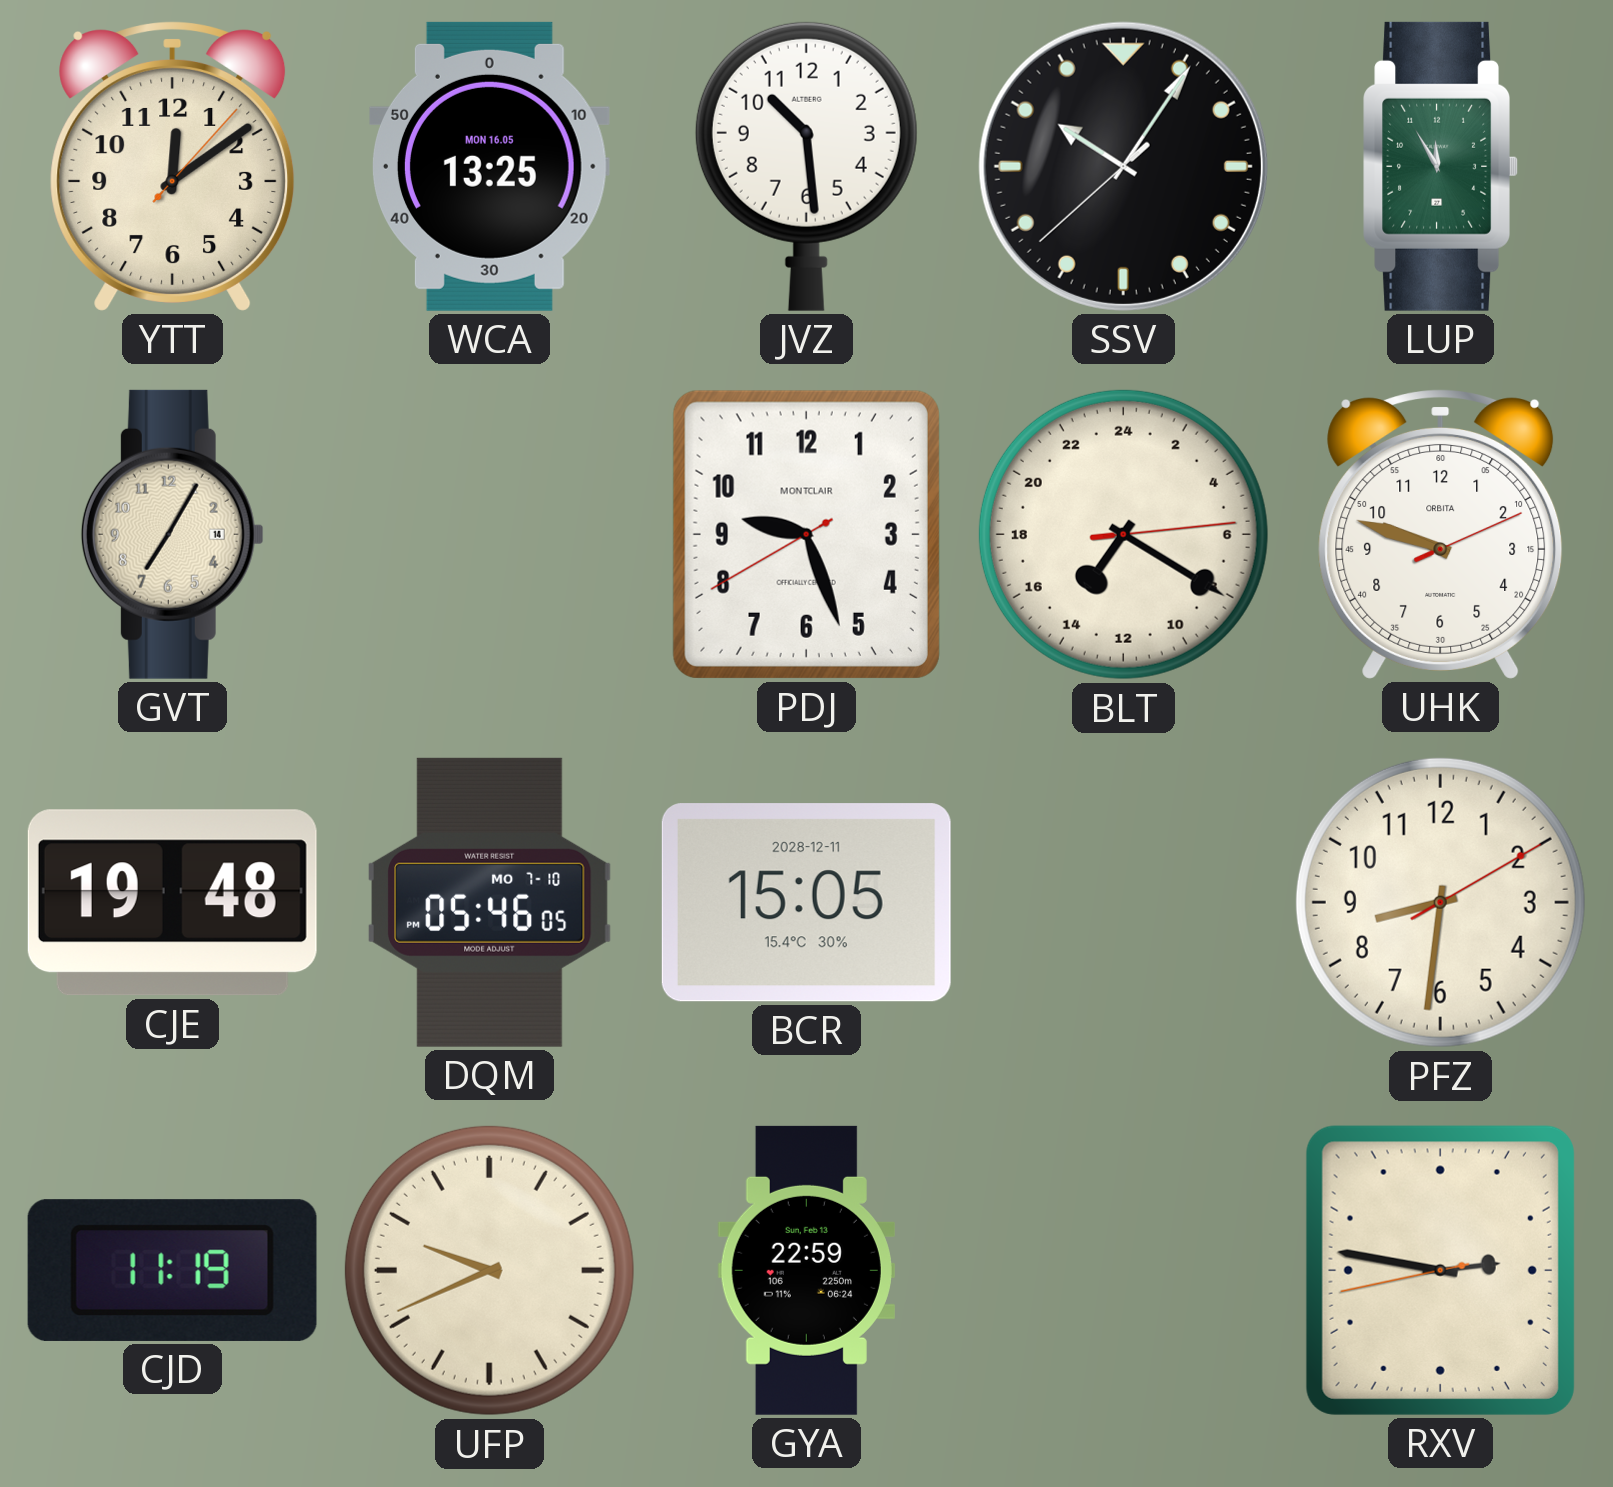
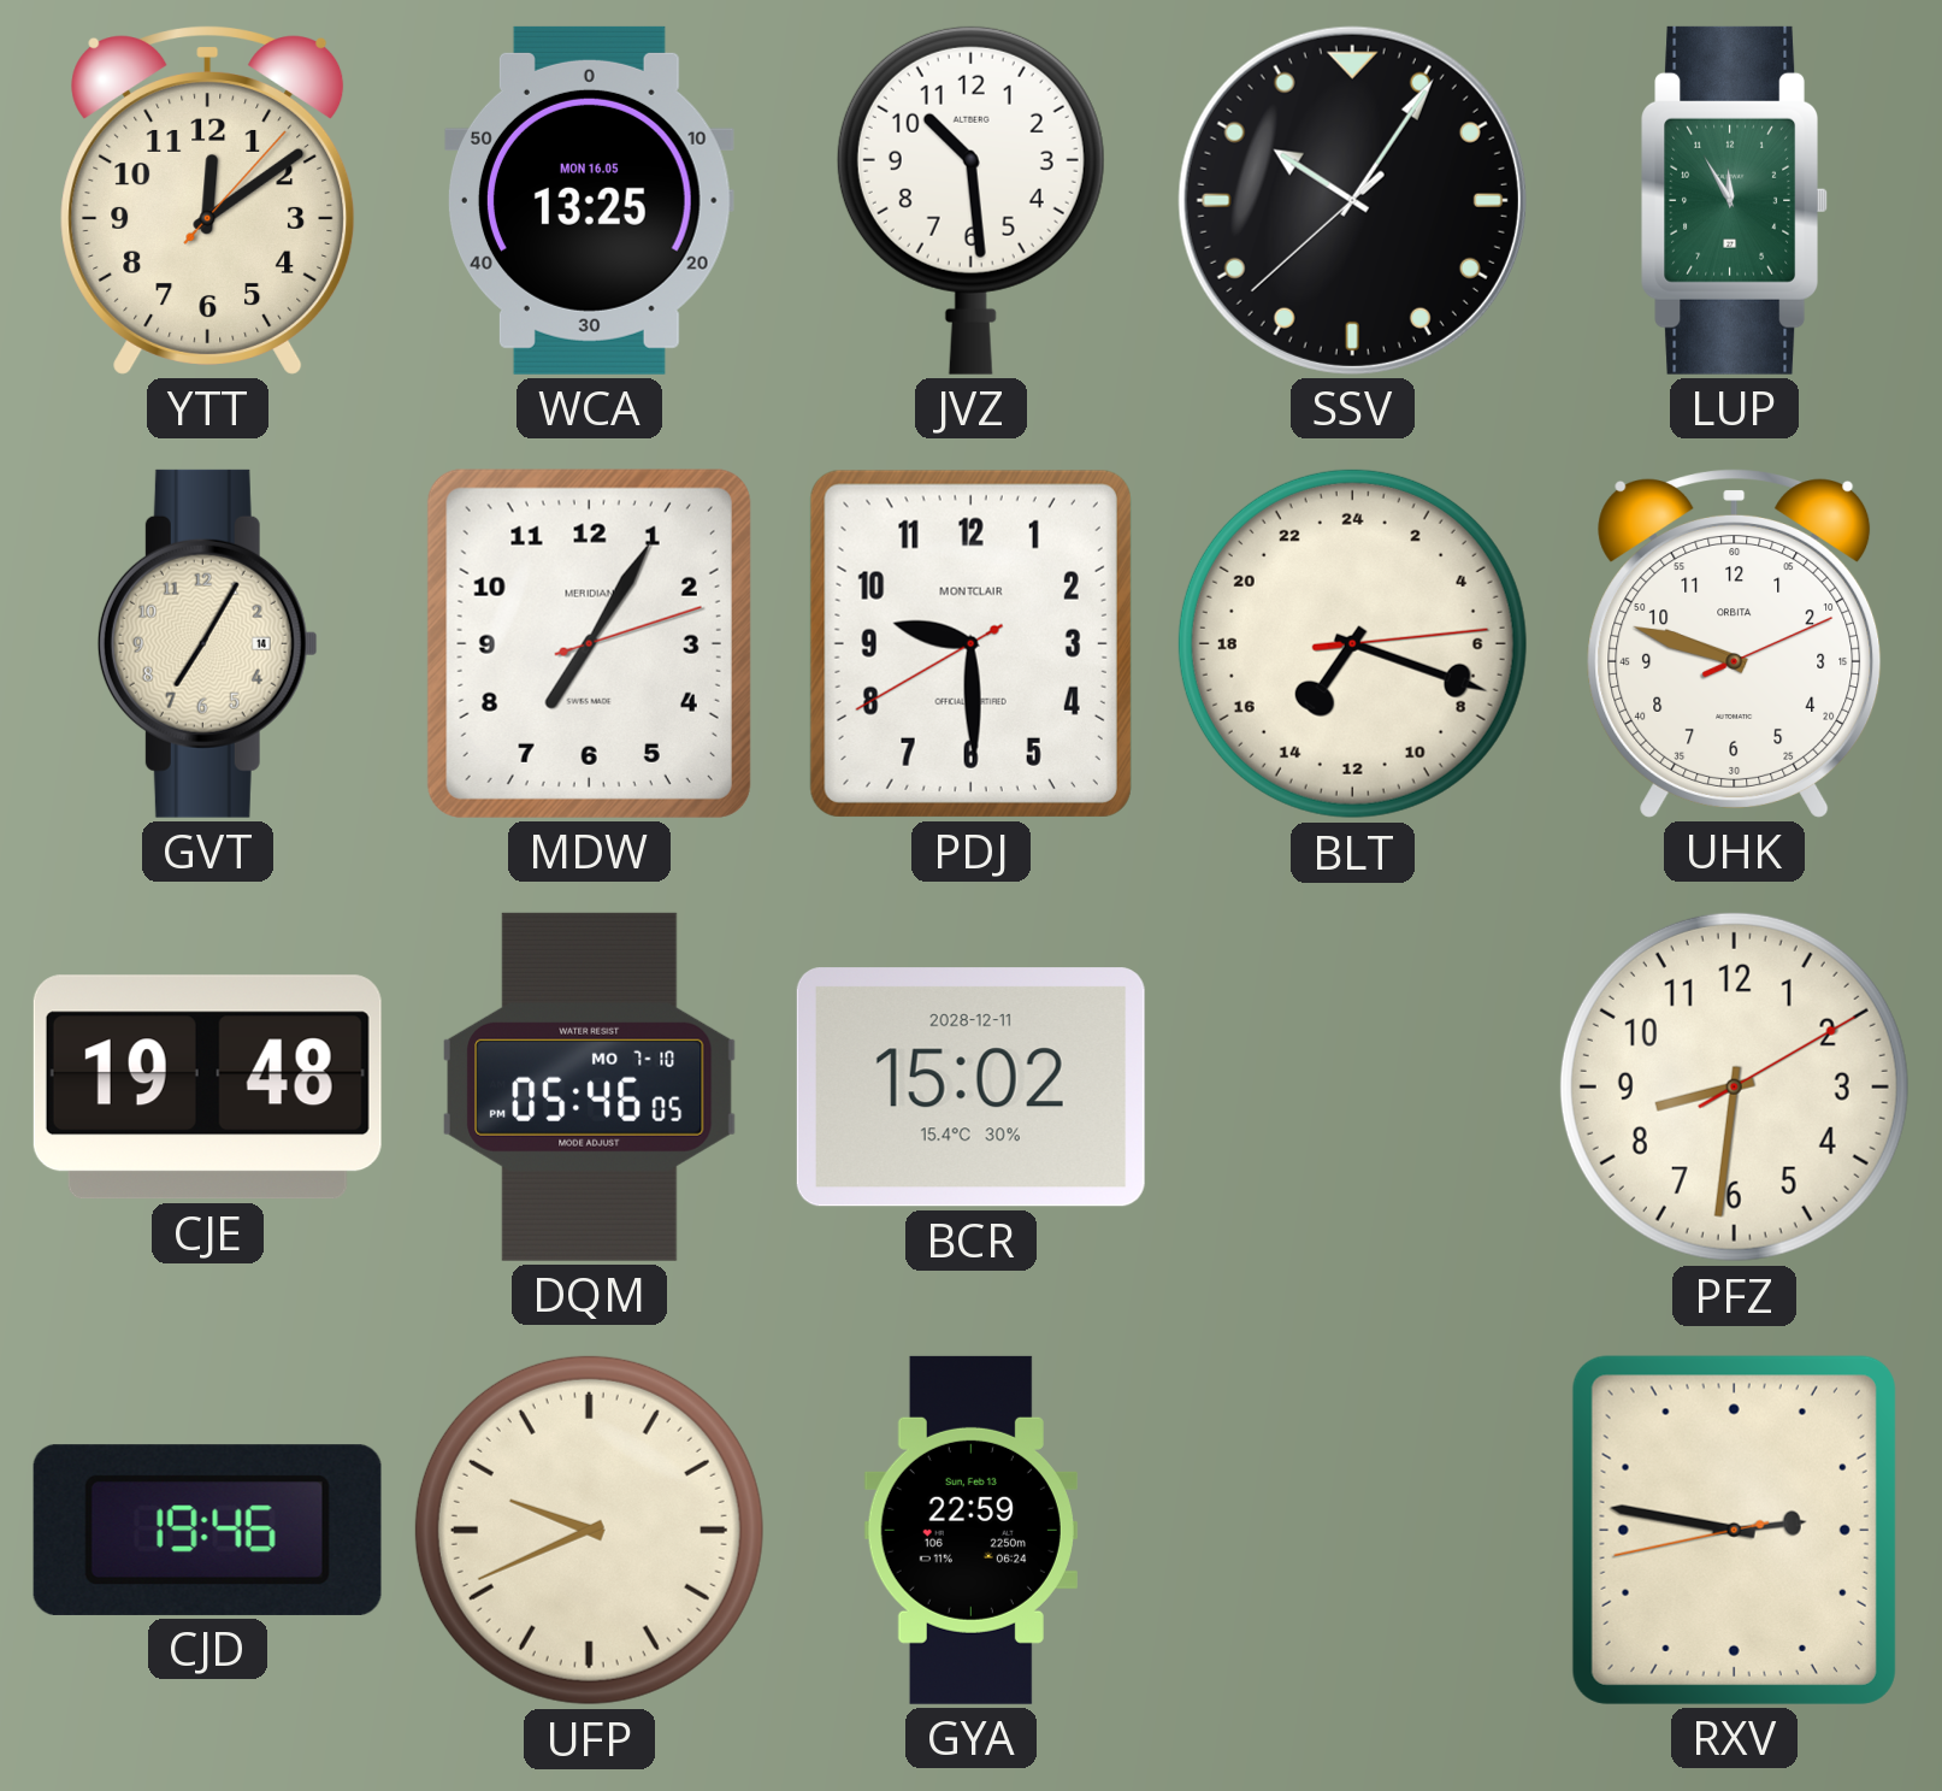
MDW: none -> 7:05
PDJ: 9:26 -> 9:29
BLT: 14:20 -> 14:18
BCR: 15:05 -> 15:02
CJD: 11:19 -> 19:46
